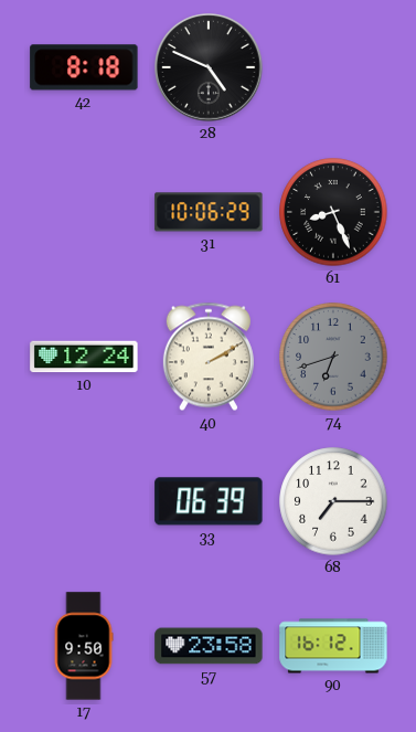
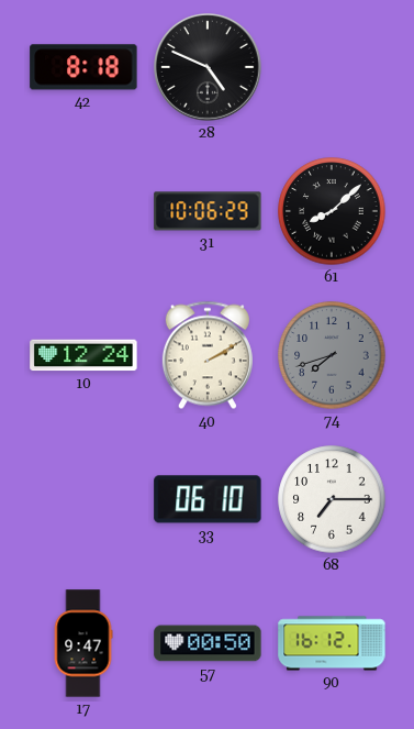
61: 8:26 -> 8:08
74: 6:42 -> 7:42
33: 06:39 -> 06:10
17: 9:50 -> 9:47
57: 23:58 -> 00:50
